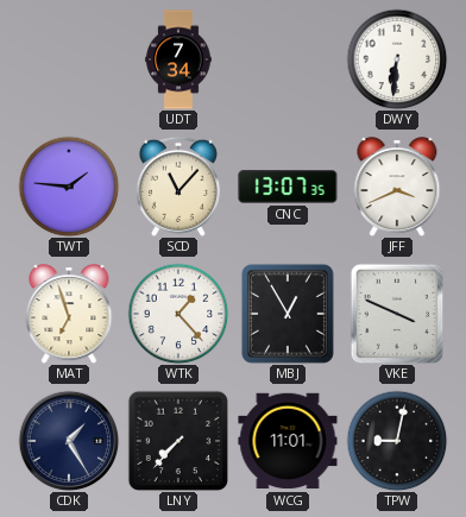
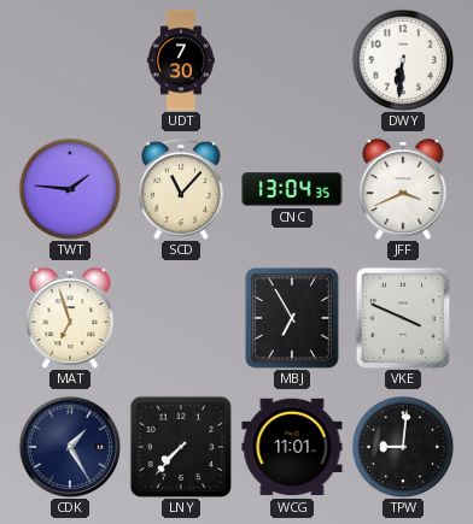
UDT: 7:34 -> 7:30
CNC: 13:07 -> 13:04
WTK: 1:23 -> none
MBJ: 12:55 -> 6:55
TPW: 9:02 -> 9:01
